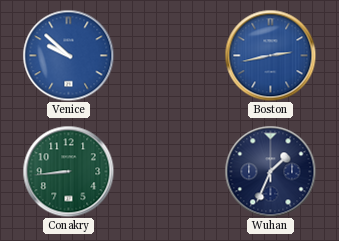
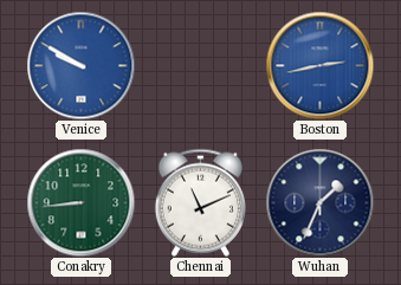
Venice: 9:52 -> 9:50
Chennai: none -> 11:11
